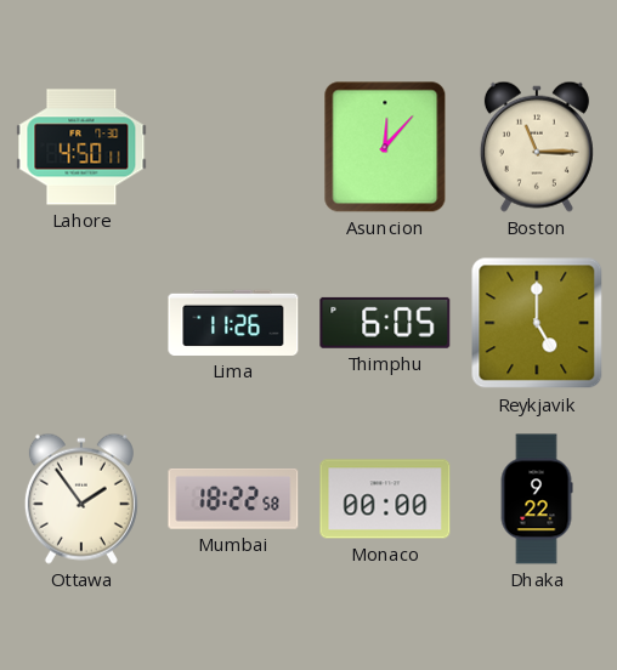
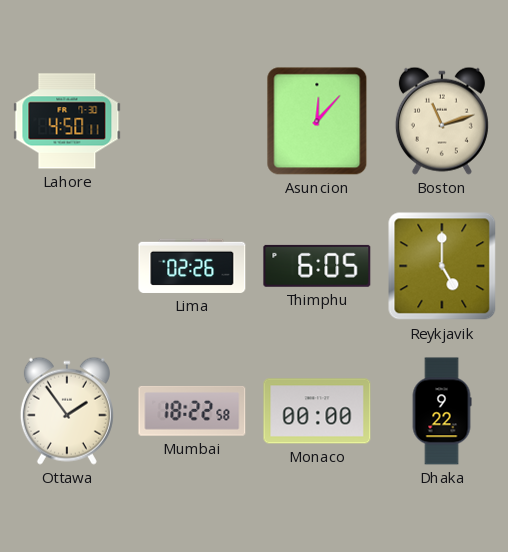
Boston: 11:15 -> 11:12
Lima: 11:26 -> 02:26
